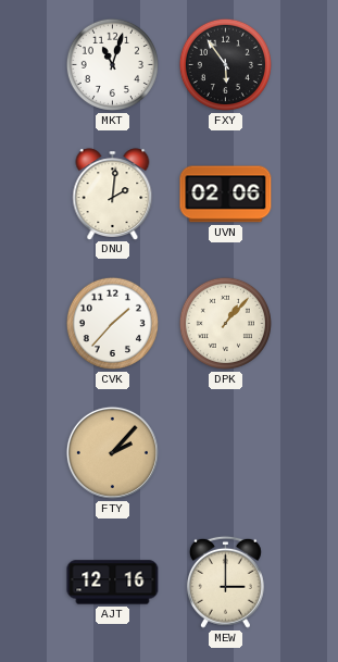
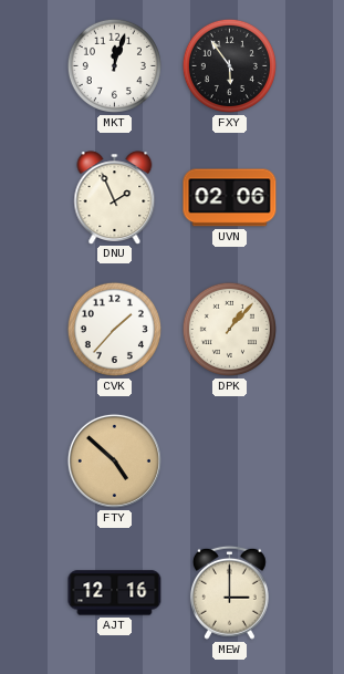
MKT: 11:03 -> 12:03
DNU: 2:01 -> 1:56
FTY: 2:07 -> 4:52
